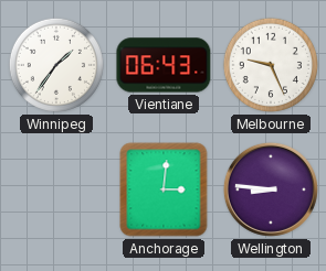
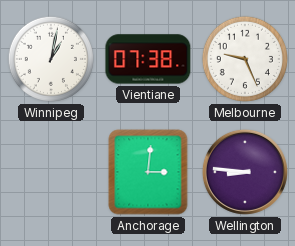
Winnipeg: 1:36 -> 1:02
Vientiane: 06:43 -> 07:38
